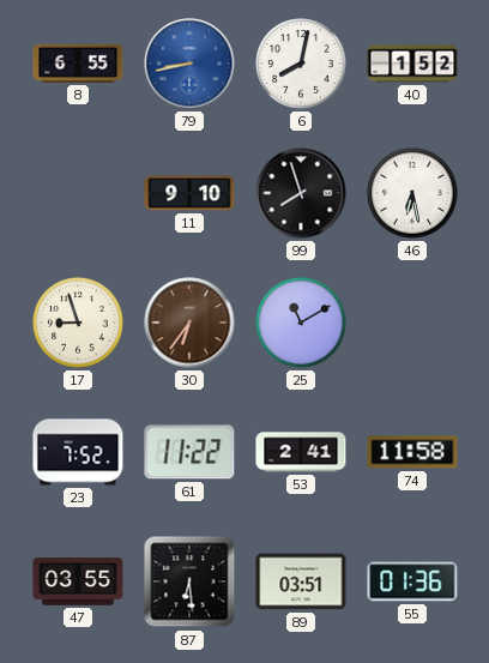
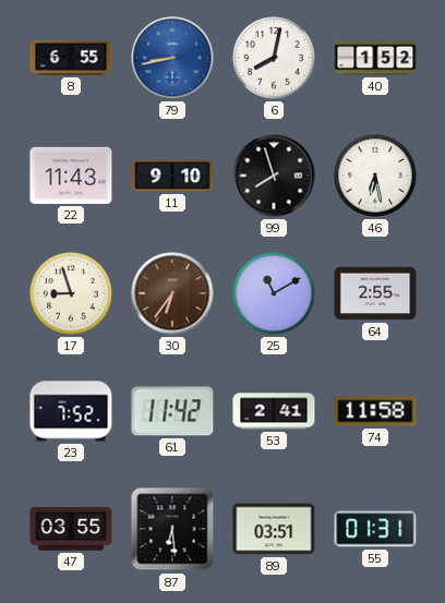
22: none -> 11:43
64: none -> 2:55
61: 11:22 -> 11:42
55: 01:36 -> 01:31
